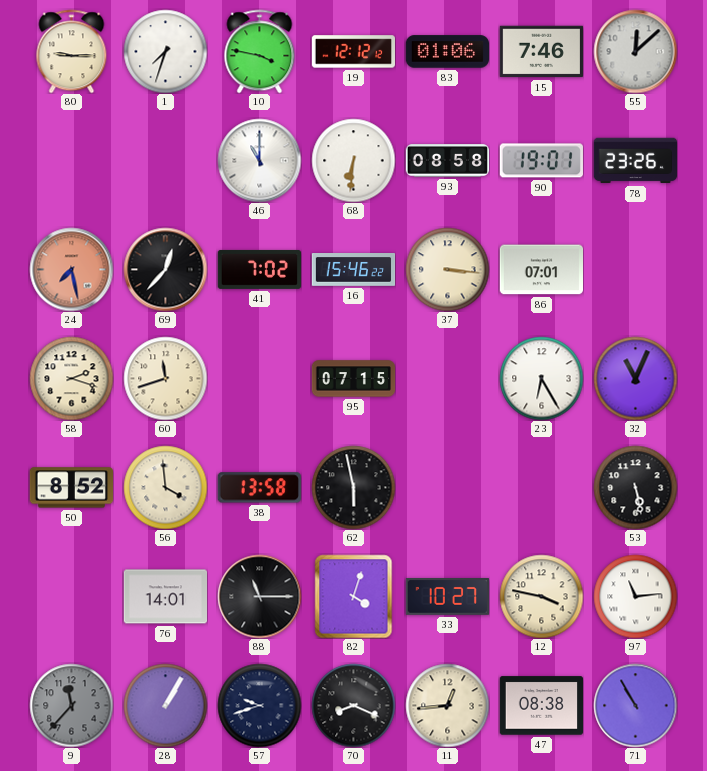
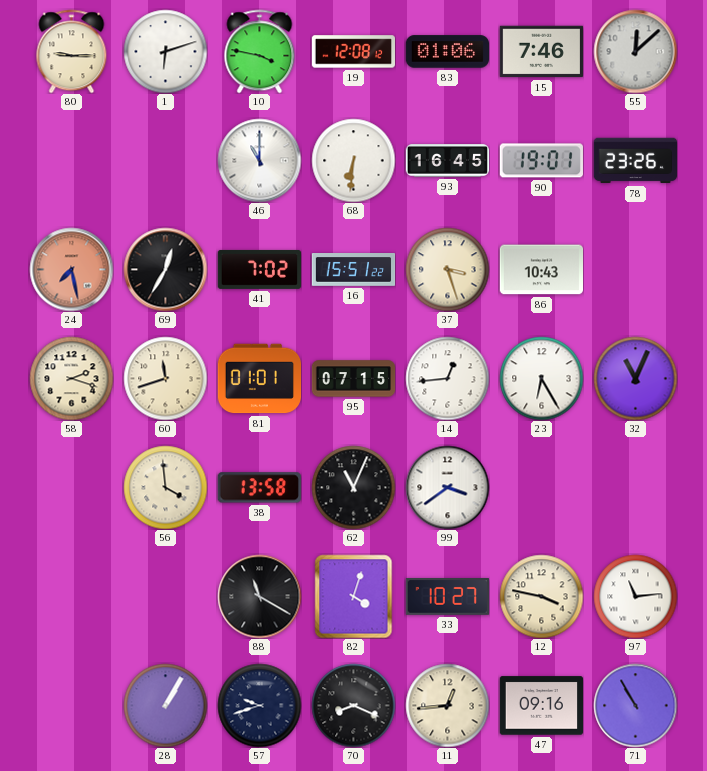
1: 7:33 -> 6:12
19: 12:12 -> 12:08
93: 08:58 -> 16:45
69: 12:37 -> 12:35
16: 15:46 -> 15:51
37: 3:16 -> 3:27
86: 07:01 -> 10:43
81: none -> 01:01
14: none -> 12:44
50: 8:52 -> none
62: 5:58 -> 11:04
99: none -> 3:39
53: 5:28 -> none
76: 14:01 -> none
88: 11:15 -> 11:20
9: 11:37 -> none
47: 08:38 -> 09:16
